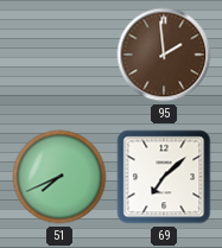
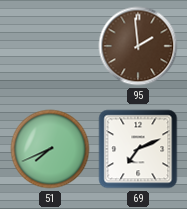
69: 7:08 -> 7:11
